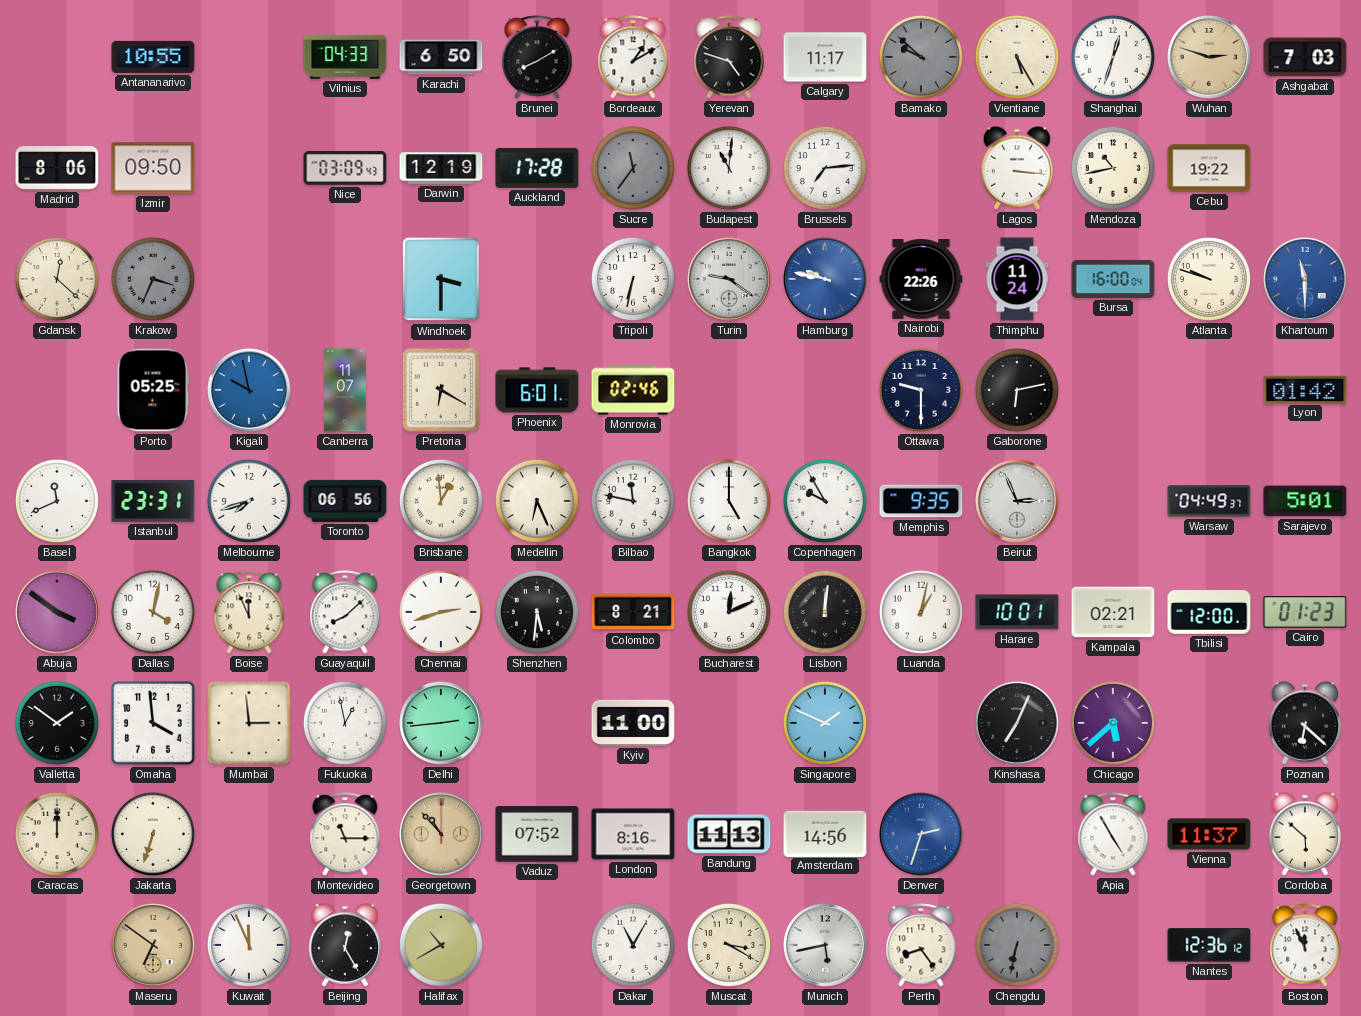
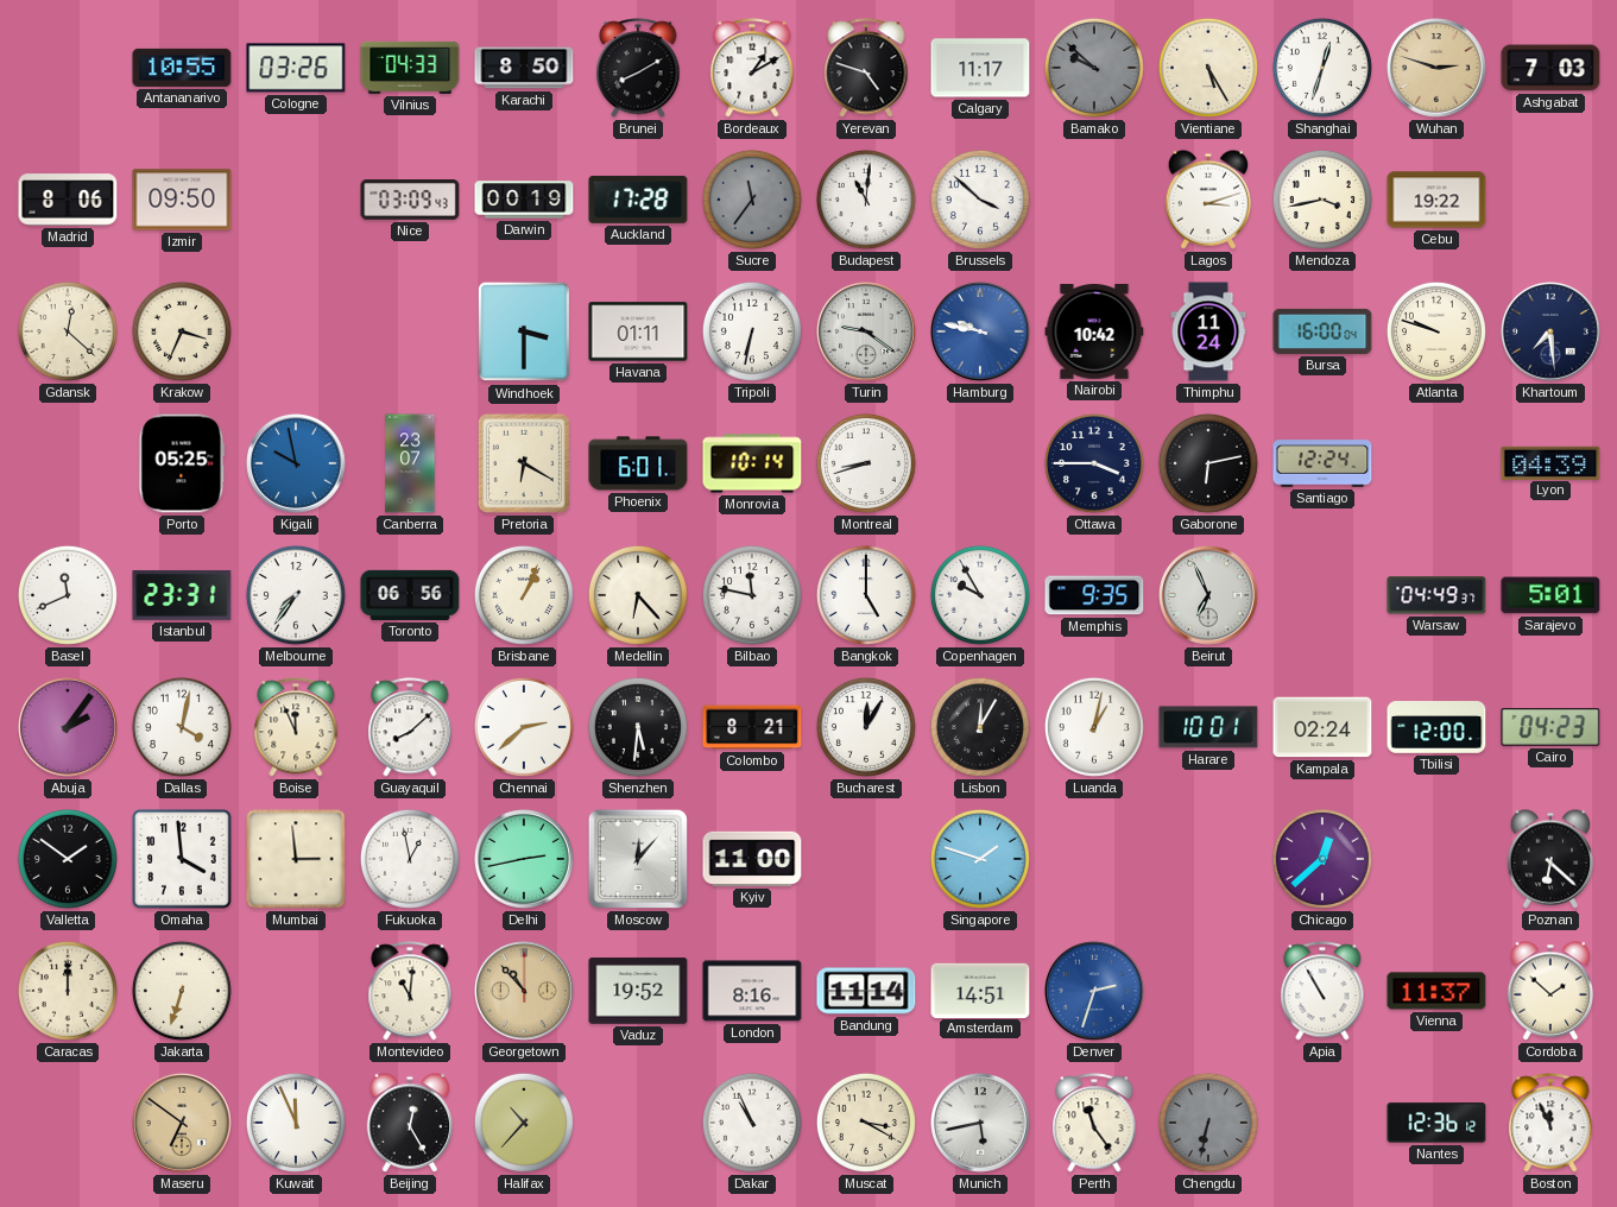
Cologne: none -> 03:26
Karachi: 6:50 -> 8:50
Darwin: 12:19 -> 00:19
Brussels: 7:14 -> 3:52
Lagos: 3:16 -> 3:12
Mendoza: 10:43 -> 3:43
Krakow dial: grey -> cream
Havana: none -> 01:11
Nairobi: 22:26 -> 10:42
Khartoum: 11:30 -> 7:29
Khartoum dial: blue -> navy
Canberra: 11:07 -> 23:07
Monrovia: 02:46 -> 10:14
Montreal: none -> 8:42
Ottawa: 9:30 -> 3:45
Santiago: none -> 12:24
Lyon: 01:42 -> 04:39
Melbourne: 7:42 -> 7:36
Brisbane: 12:59 -> 1:04
Medellin: 6:26 -> 6:23
Beirut: 2:56 -> 6:56
Abuja: 3:51 -> 2:06
Chennai: 2:42 -> 2:38
Bucharest: 12:11 -> 12:05
Lisbon: 12:01 -> 12:05
Kampala: 02:21 -> 02:24
Cairo: 01:23 -> 04:23
Delhi: 2:44 -> 2:43
Moscow: none -> 12:07
Singapore: 1:49 -> 1:48
Kinshasa: 7:04 -> none
Chicago: 5:38 -> 12:38
Montevideo: 11:15 -> 11:01
Vaduz: 07:52 -> 19:52
Bandung: 11:13 -> 11:14
Amsterdam: 14:56 -> 14:51
Apia: 4:55 -> 10:55
Cordoba: 5:52 -> 1:52
Halifax: 10:40 -> 10:37
Dakar: 11:05 -> 10:56
Perth: 8:24 -> 11:24
